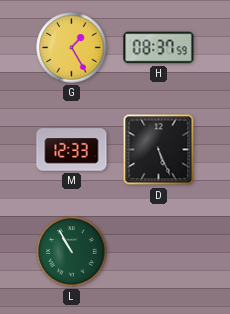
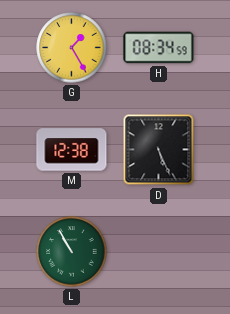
H: 08:37 -> 08:34
M: 12:33 -> 12:38
